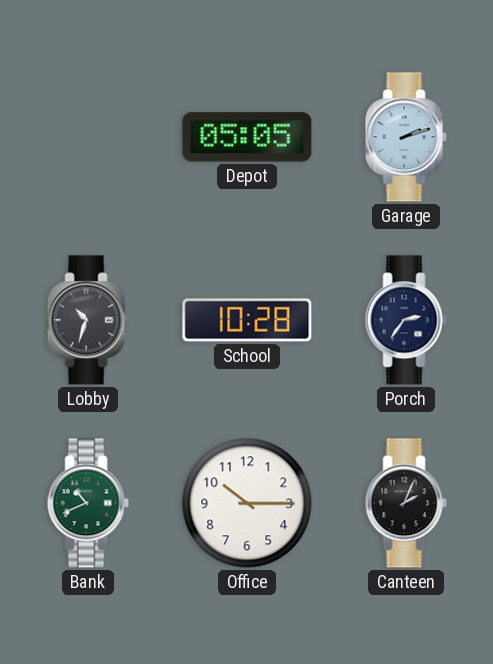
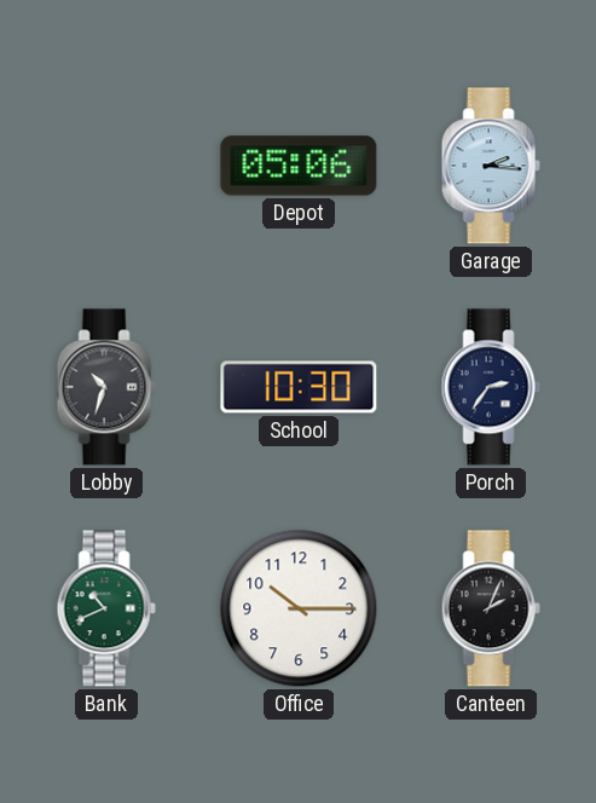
Depot: 05:05 -> 05:06
Garage: 2:12 -> 2:16
School: 10:28 -> 10:30
